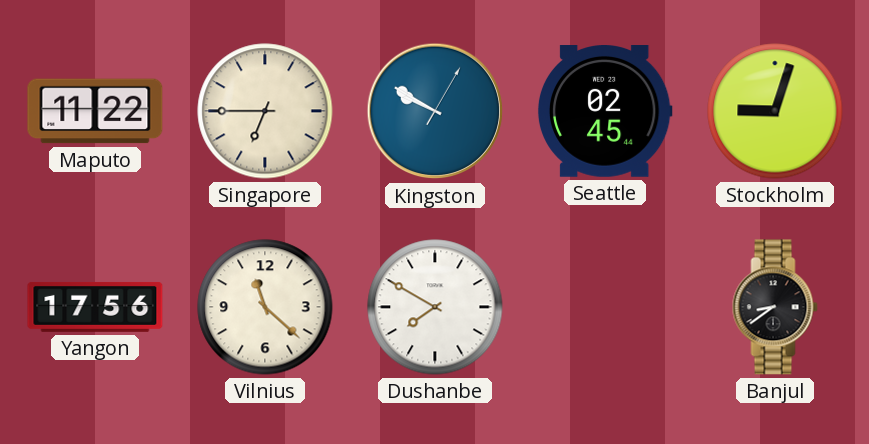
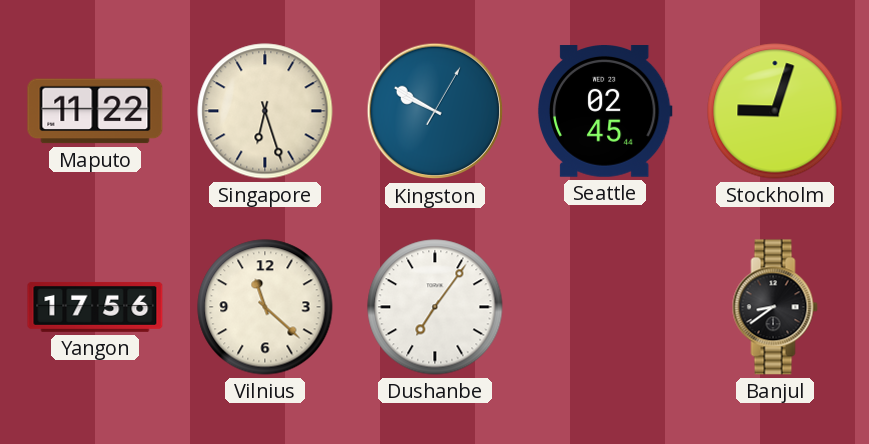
Singapore: 6:45 -> 6:27
Dushanbe: 7:50 -> 7:06
